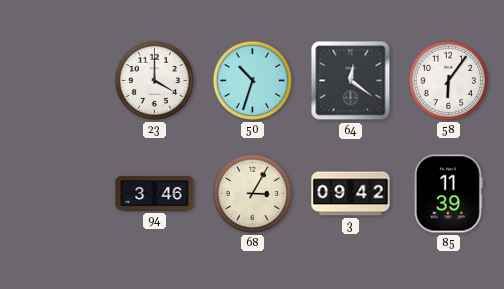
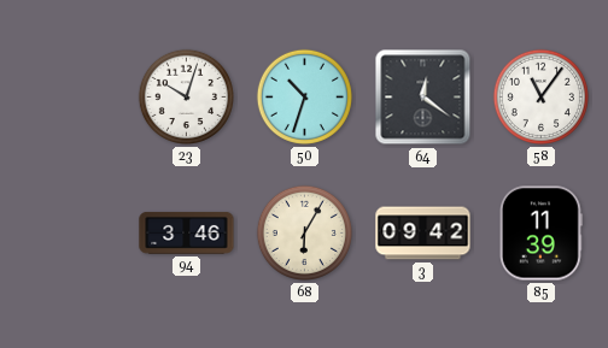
23: 4:00 -> 10:03
58: 6:06 -> 11:06
68: 3:05 -> 6:05
